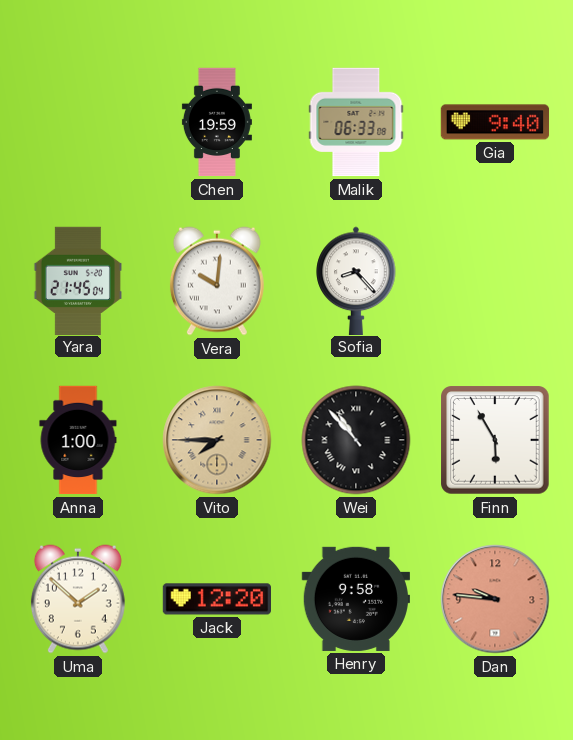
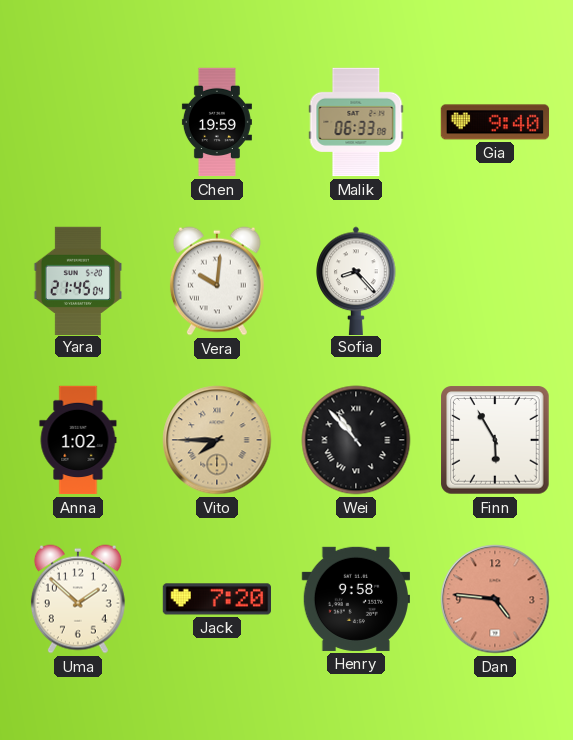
Anna: 1:00 -> 1:02
Jack: 12:20 -> 7:20
Dan: 9:46 -> 4:46
